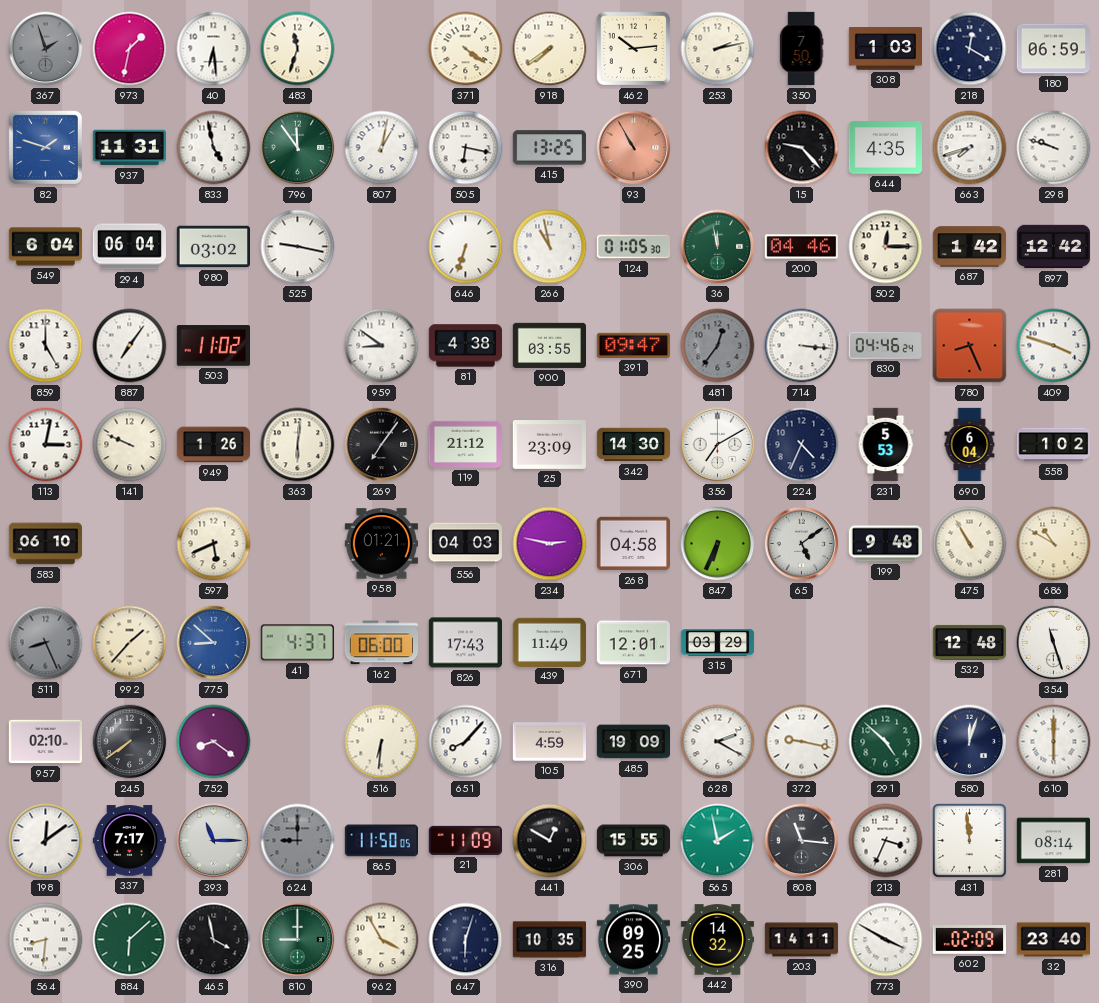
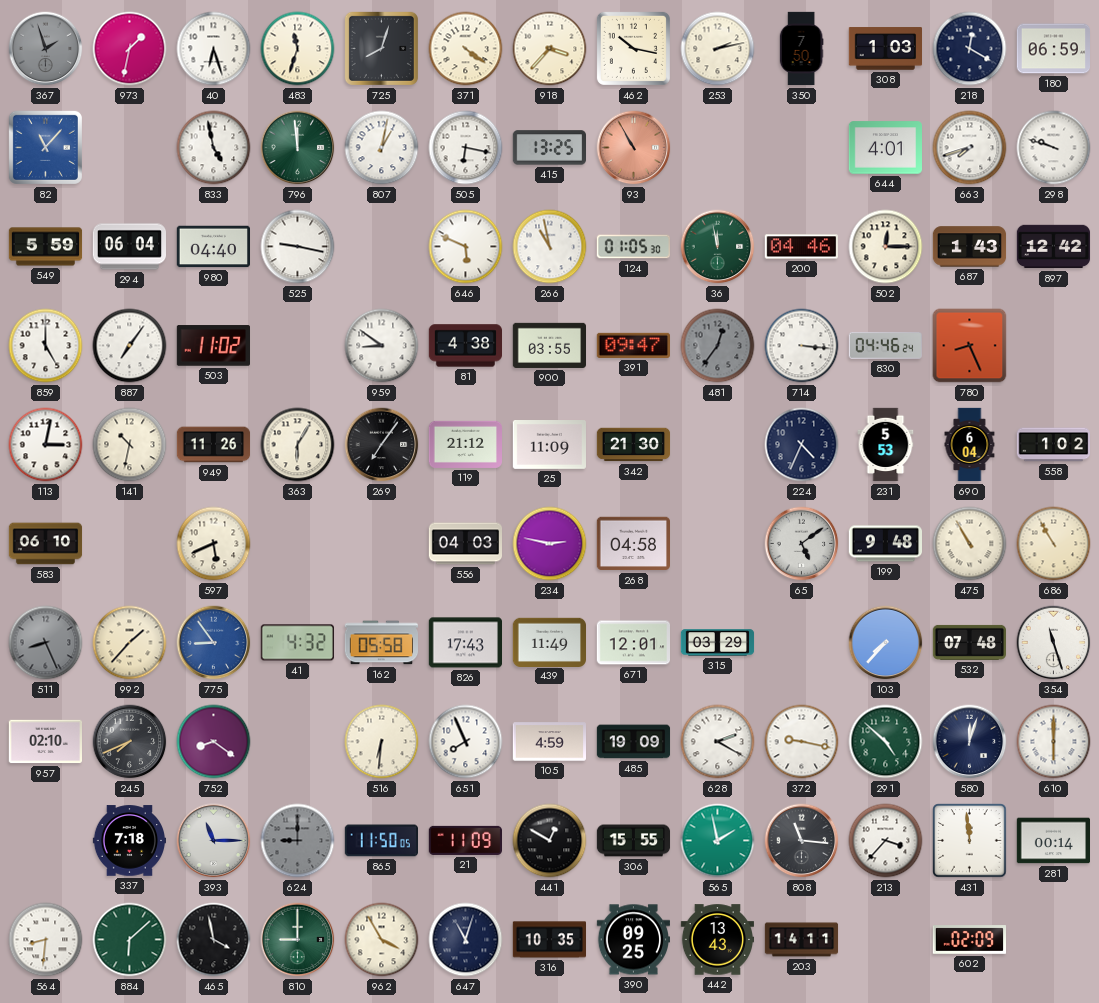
40: 6:29 -> 6:27
725: none -> 8:03
918: 7:39 -> 3:37
462: 10:14 -> 10:17
82: 1:48 -> 11:07
937: 11:31 -> none
796: 11:54 -> 11:59
15: 9:23 -> none
644: 4:35 -> 4:01
549: 6:04 -> 5:59
980: 03:02 -> 04:40
646: 6:33 -> 5:49
687: 1:42 -> 1:43
409: 3:48 -> none
141: 9:49 -> 10:32
949: 1:26 -> 11:26
363: 6:01 -> 6:05
25: 23:09 -> 11:09
342: 14:30 -> 21:30
356: 7:10 -> none
958: 01:21 -> none
847: 6:34 -> none
686: 10:50 -> 10:55
775: 8:52 -> 8:54
41: 4:37 -> 4:32
162: 06:00 -> 05:58
103: none -> 7:37
532: 12:48 -> 07:48
245: 7:39 -> 7:41
651: 8:07 -> 7:56
198: 12:09 -> none
337: 7:17 -> 7:18
213: 3:34 -> 3:37
281: 08:14 -> 00:14
647: 6:03 -> 11:03
442: 14:32 -> 13:43
773: 3:50 -> none
32: 23:40 -> none
